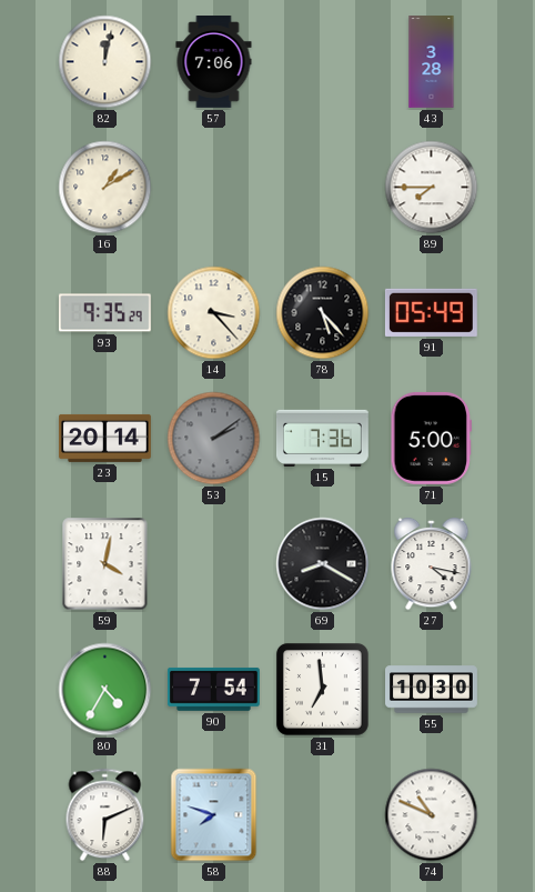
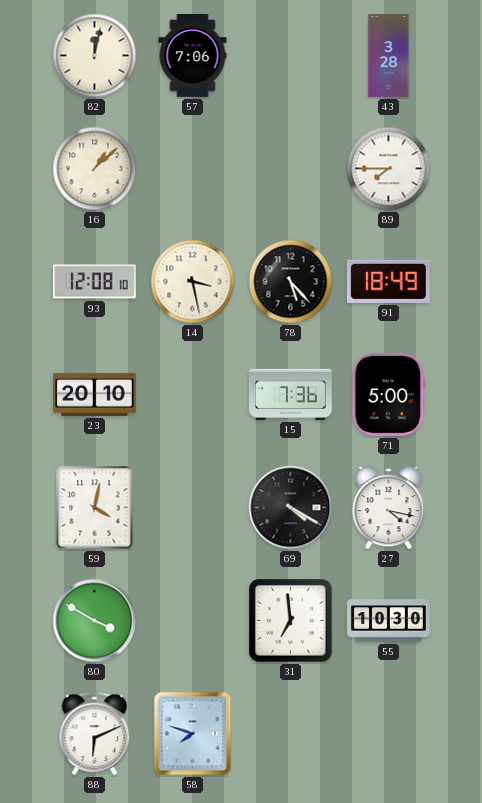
16: 1:10 -> 1:08
93: 9:35 -> 12:08
14: 3:23 -> 3:28
91: 05:49 -> 18:49
23: 20:14 -> 20:10
53: 2:09 -> none
69: 8:20 -> 4:20
80: 4:35 -> 3:50
90: 7:54 -> none
74: 10:49 -> none
